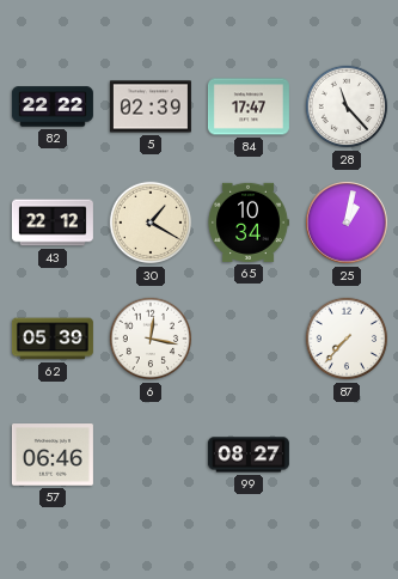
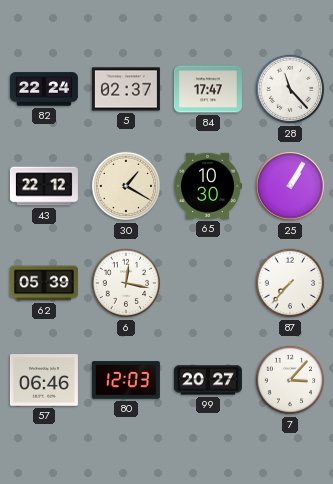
82: 22:22 -> 22:24
5: 02:39 -> 02:37
65: 10:34 -> 10:30
25: 1:02 -> 1:05
80: none -> 12:03
99: 08:27 -> 20:27
7: none -> 3:07
